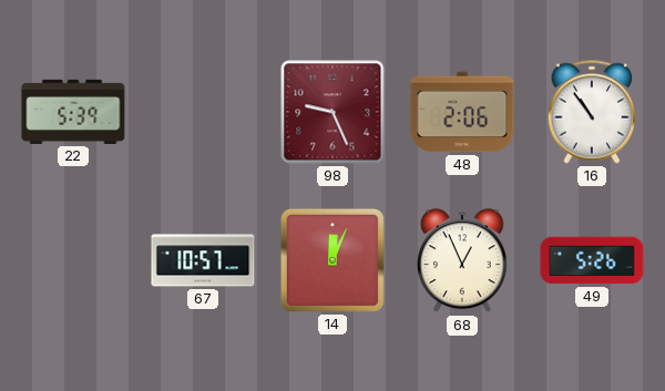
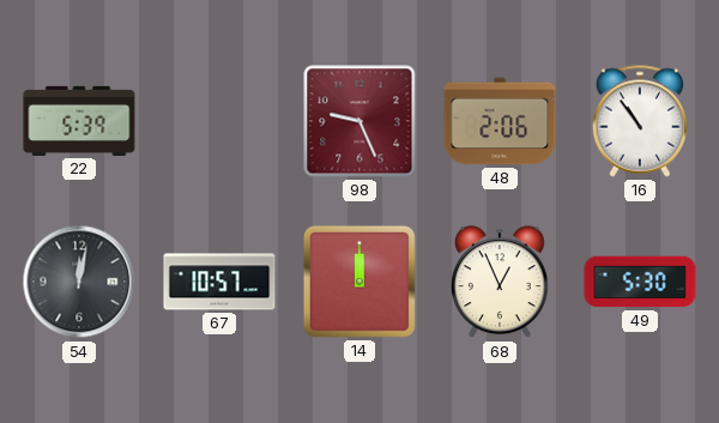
54: none -> 12:02
14: 12:04 -> 12:00
49: 5:26 -> 5:30
